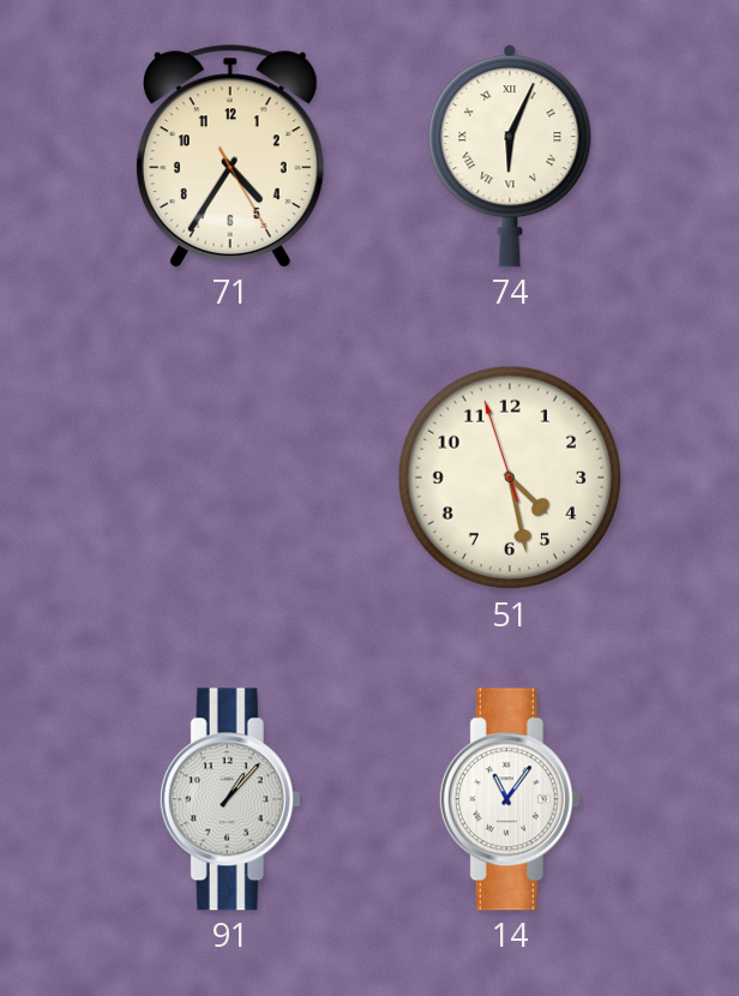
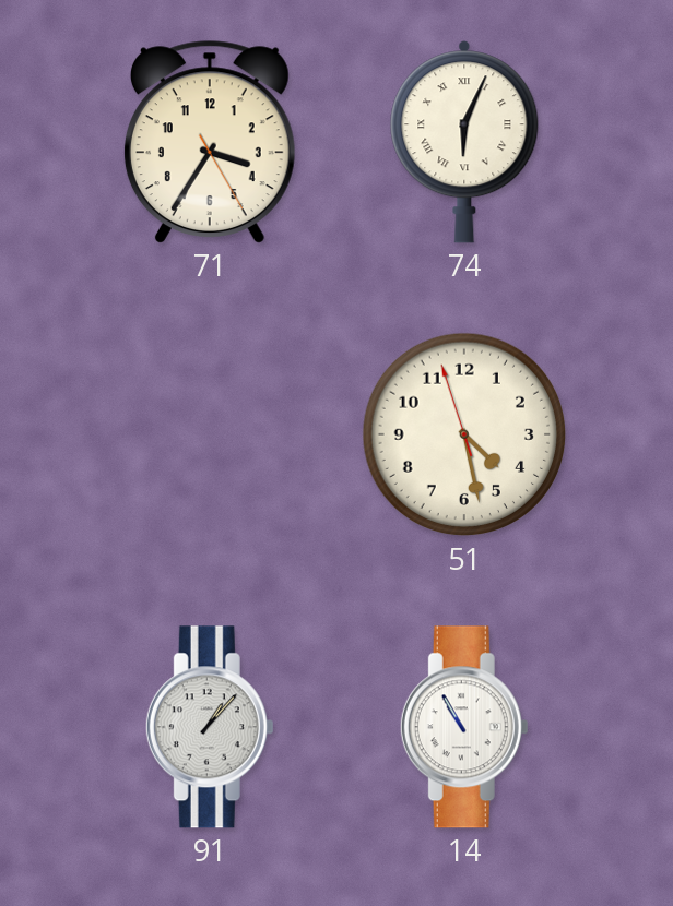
71: 4:35 -> 3:35
14: 11:06 -> 10:55
